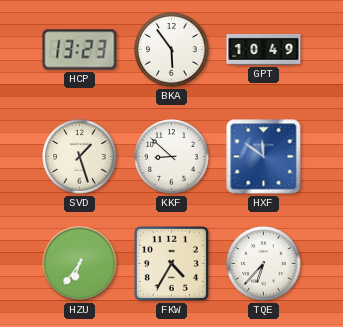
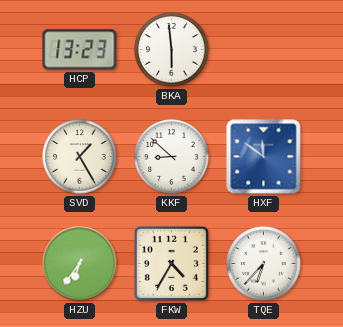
BKA: 5:54 -> 5:59
GPT: 10:49 -> none
SVD: 1:27 -> 1:25
